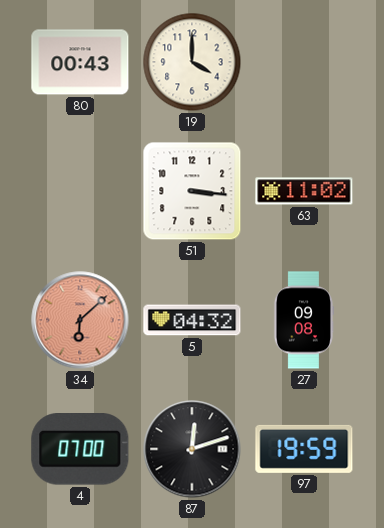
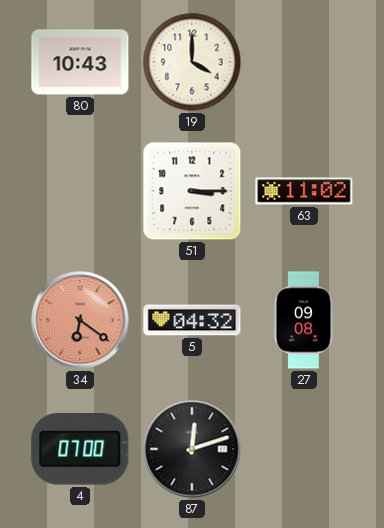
80: 00:43 -> 10:43
51: 3:16 -> 3:15
34: 6:08 -> 6:21
97: 19:59 -> none
